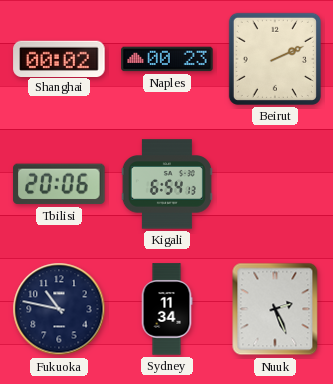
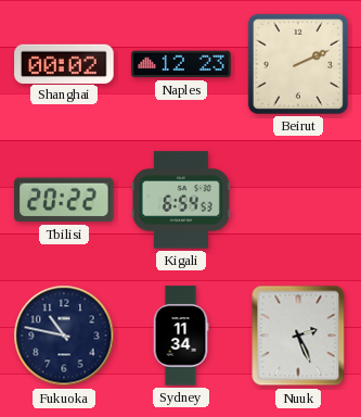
Naples: 00:23 -> 12:23
Tbilisi: 20:06 -> 20:22
Kigali: 6:54:13 -> 6:54:53
